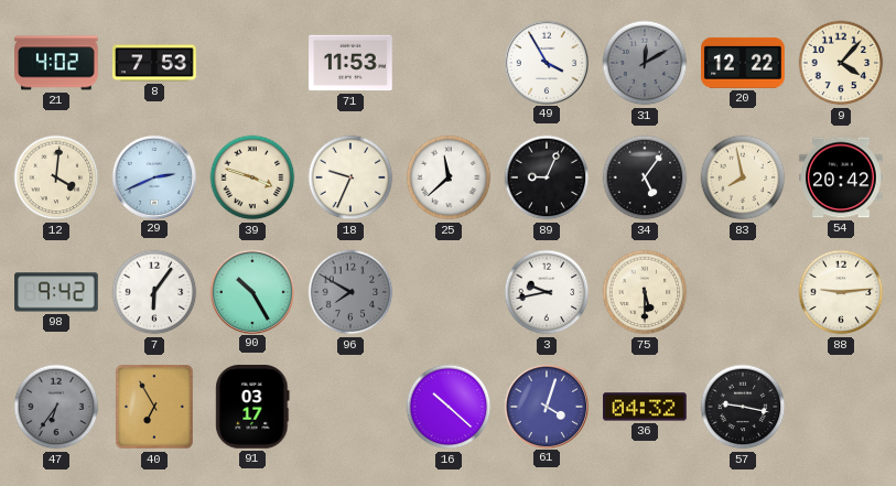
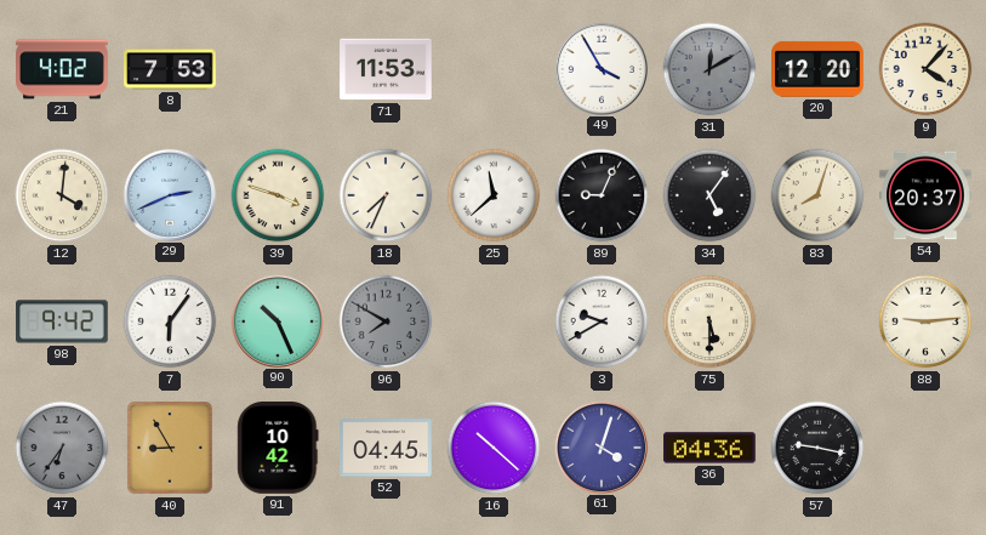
20: 12:22 -> 12:20
18: 9:34 -> 7:34
83: 7:58 -> 8:03
54: 20:42 -> 20:37
90: 10:25 -> 10:26
3: 9:43 -> 9:40
40: 6:55 -> 8:55
91: 03:17 -> 10:42
52: none -> 04:45
36: 04:32 -> 04:36
